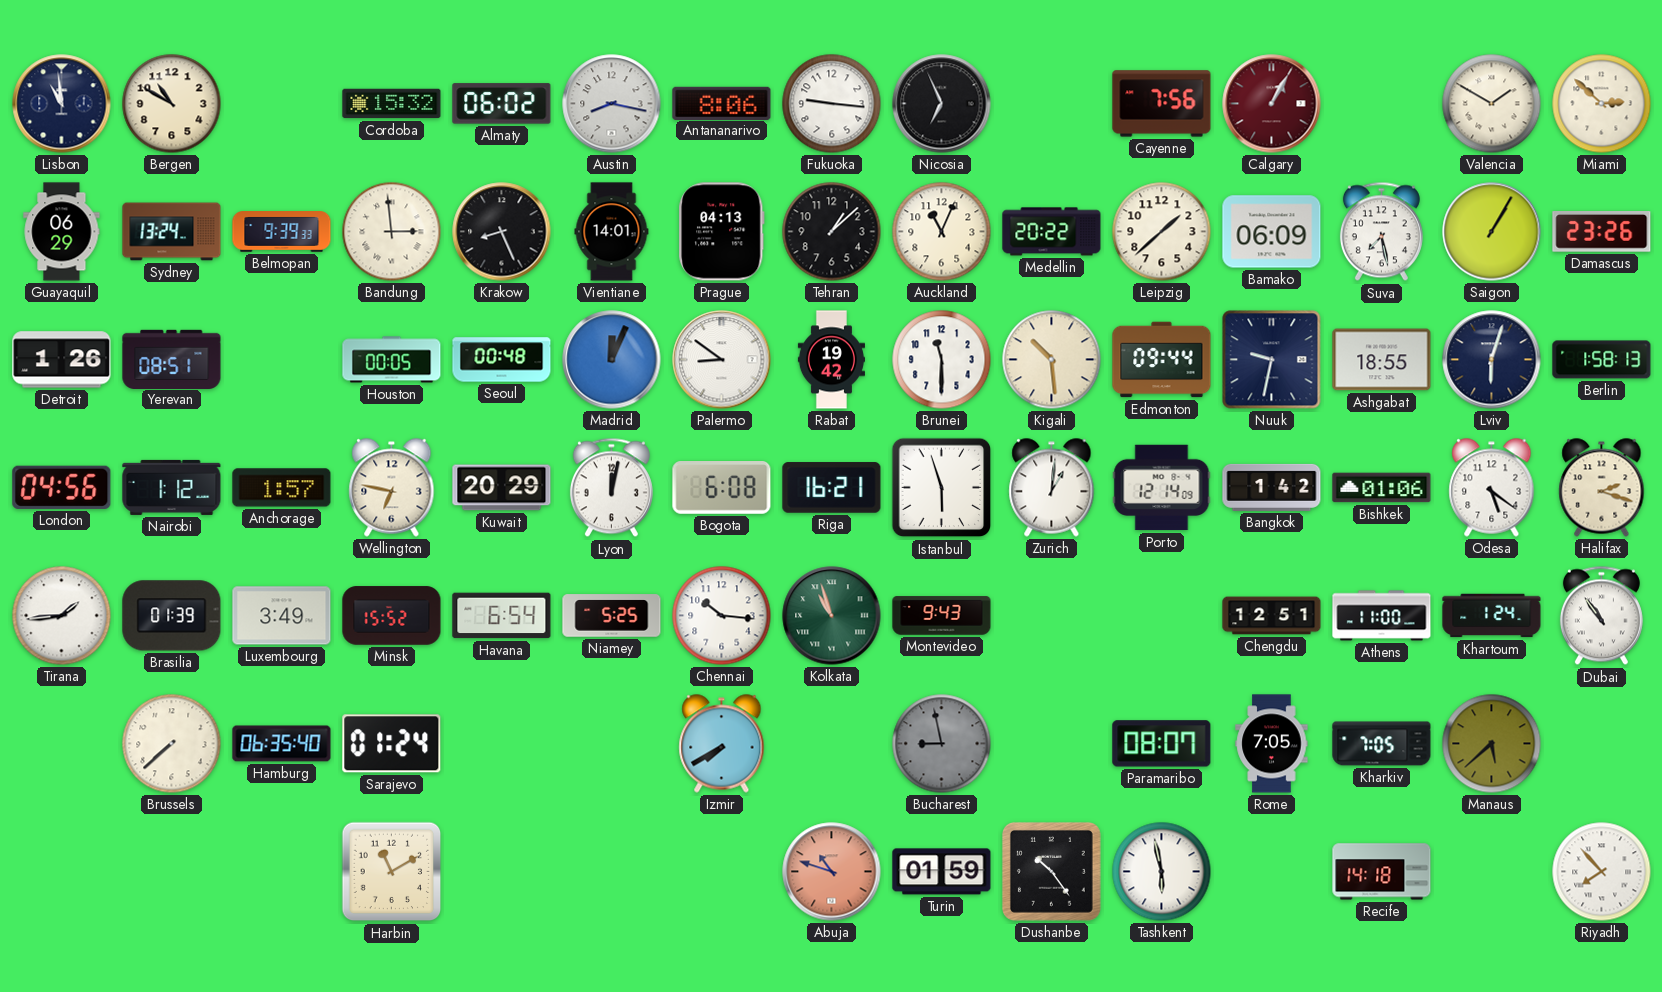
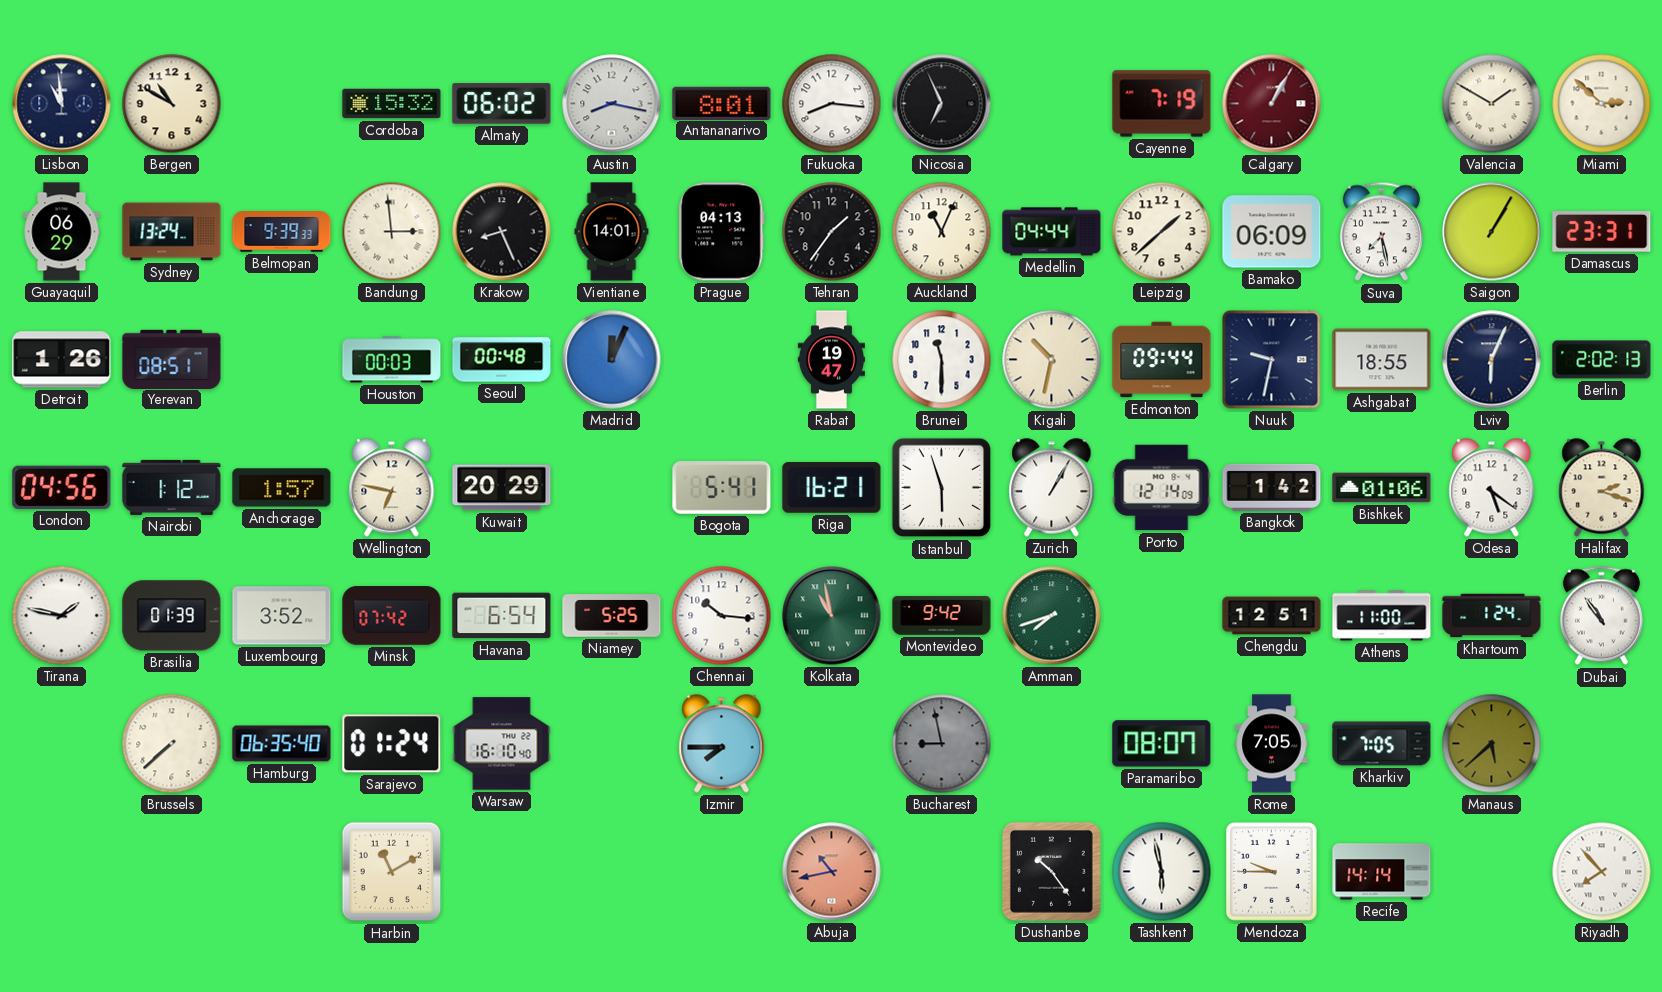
Antananarivo: 8:06 -> 8:01
Fukuoka: 9:16 -> 8:16
Cayenne: 7:56 -> 7:19
Tehran: 1:08 -> 1:36
Medellin: 20:22 -> 04:44
Damascus: 23:26 -> 23:31
Houston: 00:05 -> 00:03
Palermo: 8:51 -> none
Rabat: 19:42 -> 19:47
Kigali: 10:29 -> 10:32
Lviv: 6:03 -> 6:04
Berlin: 1:58 -> 2:02
Lyon: 12:02 -> none
Bogota: 6:08 -> 5:41
Zurich: 1:01 -> 1:05
Tirana: 1:44 -> 1:47
Luxembourg: 3:49 -> 3:52
Minsk: 15:52 -> 07:42
Kolkata: 10:57 -> 10:58
Montevideo: 9:43 -> 9:42
Amman: none -> 7:42
Warsaw: none -> 16:10
Izmir: 7:40 -> 7:45
Abuja: 10:48 -> 10:43
Turin: 01:59 -> none
Mendoza: none -> 9:45
Recife: 14:18 -> 14:14
